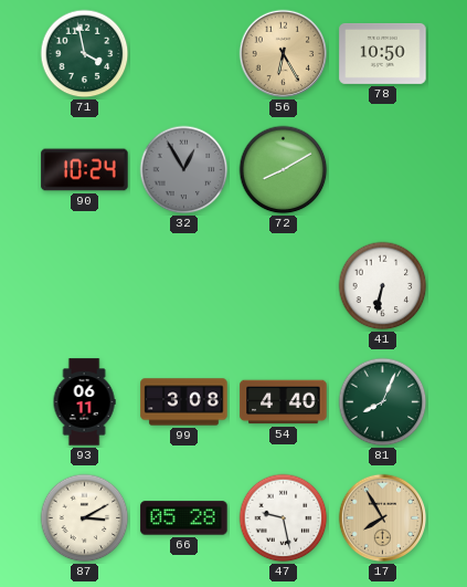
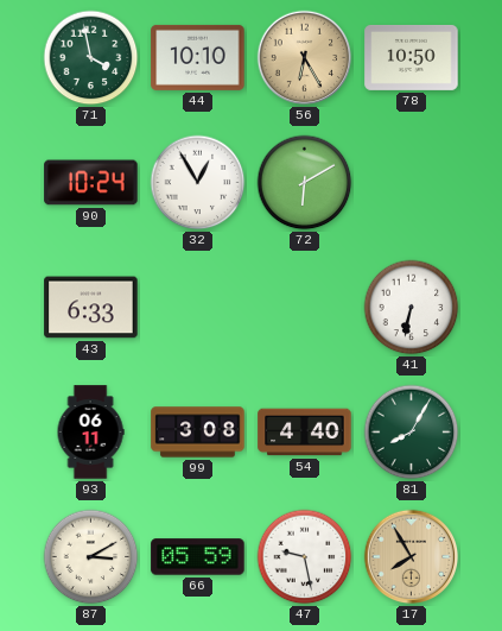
44: none -> 10:10
32 dial: grey -> white
72: 8:10 -> 6:10
43: none -> 6:33
81: 8:04 -> 8:05
66: 05:28 -> 05:59
